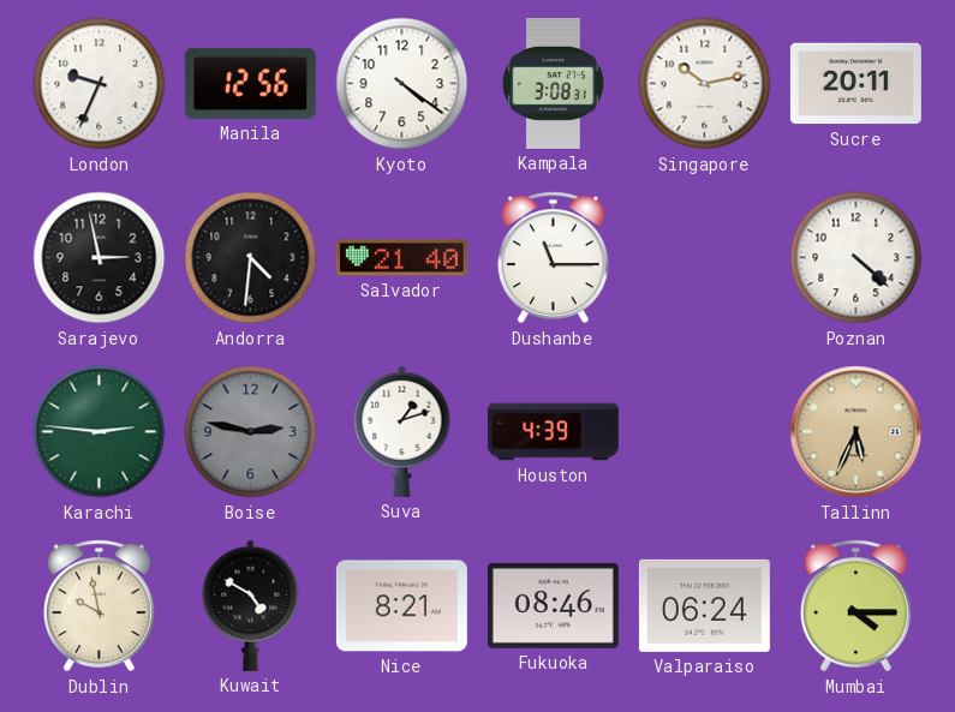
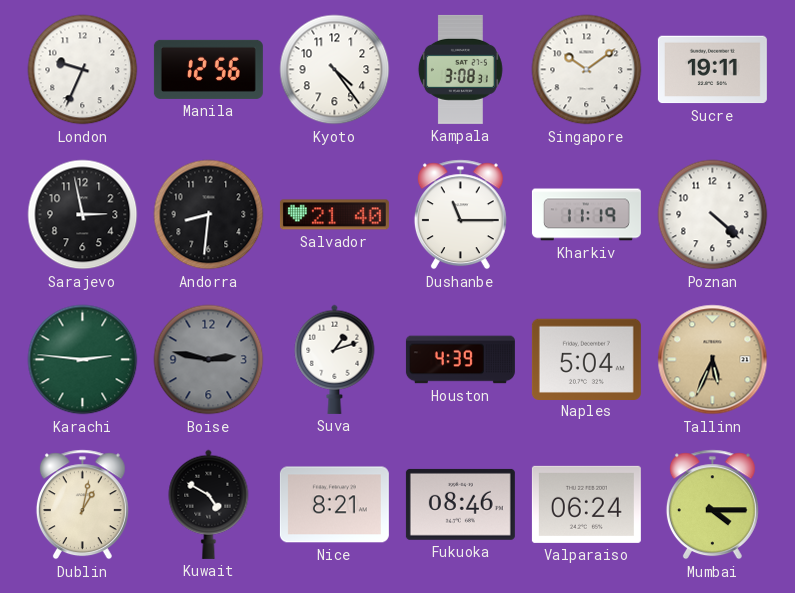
Kyoto: 4:21 -> 4:24
Singapore: 10:13 -> 10:09
Sucre: 20:11 -> 19:11
Andorra: 4:31 -> 8:31
Kharkiv: none -> 11:19
Naples: none -> 5:04
Dublin: 9:58 -> 1:02
